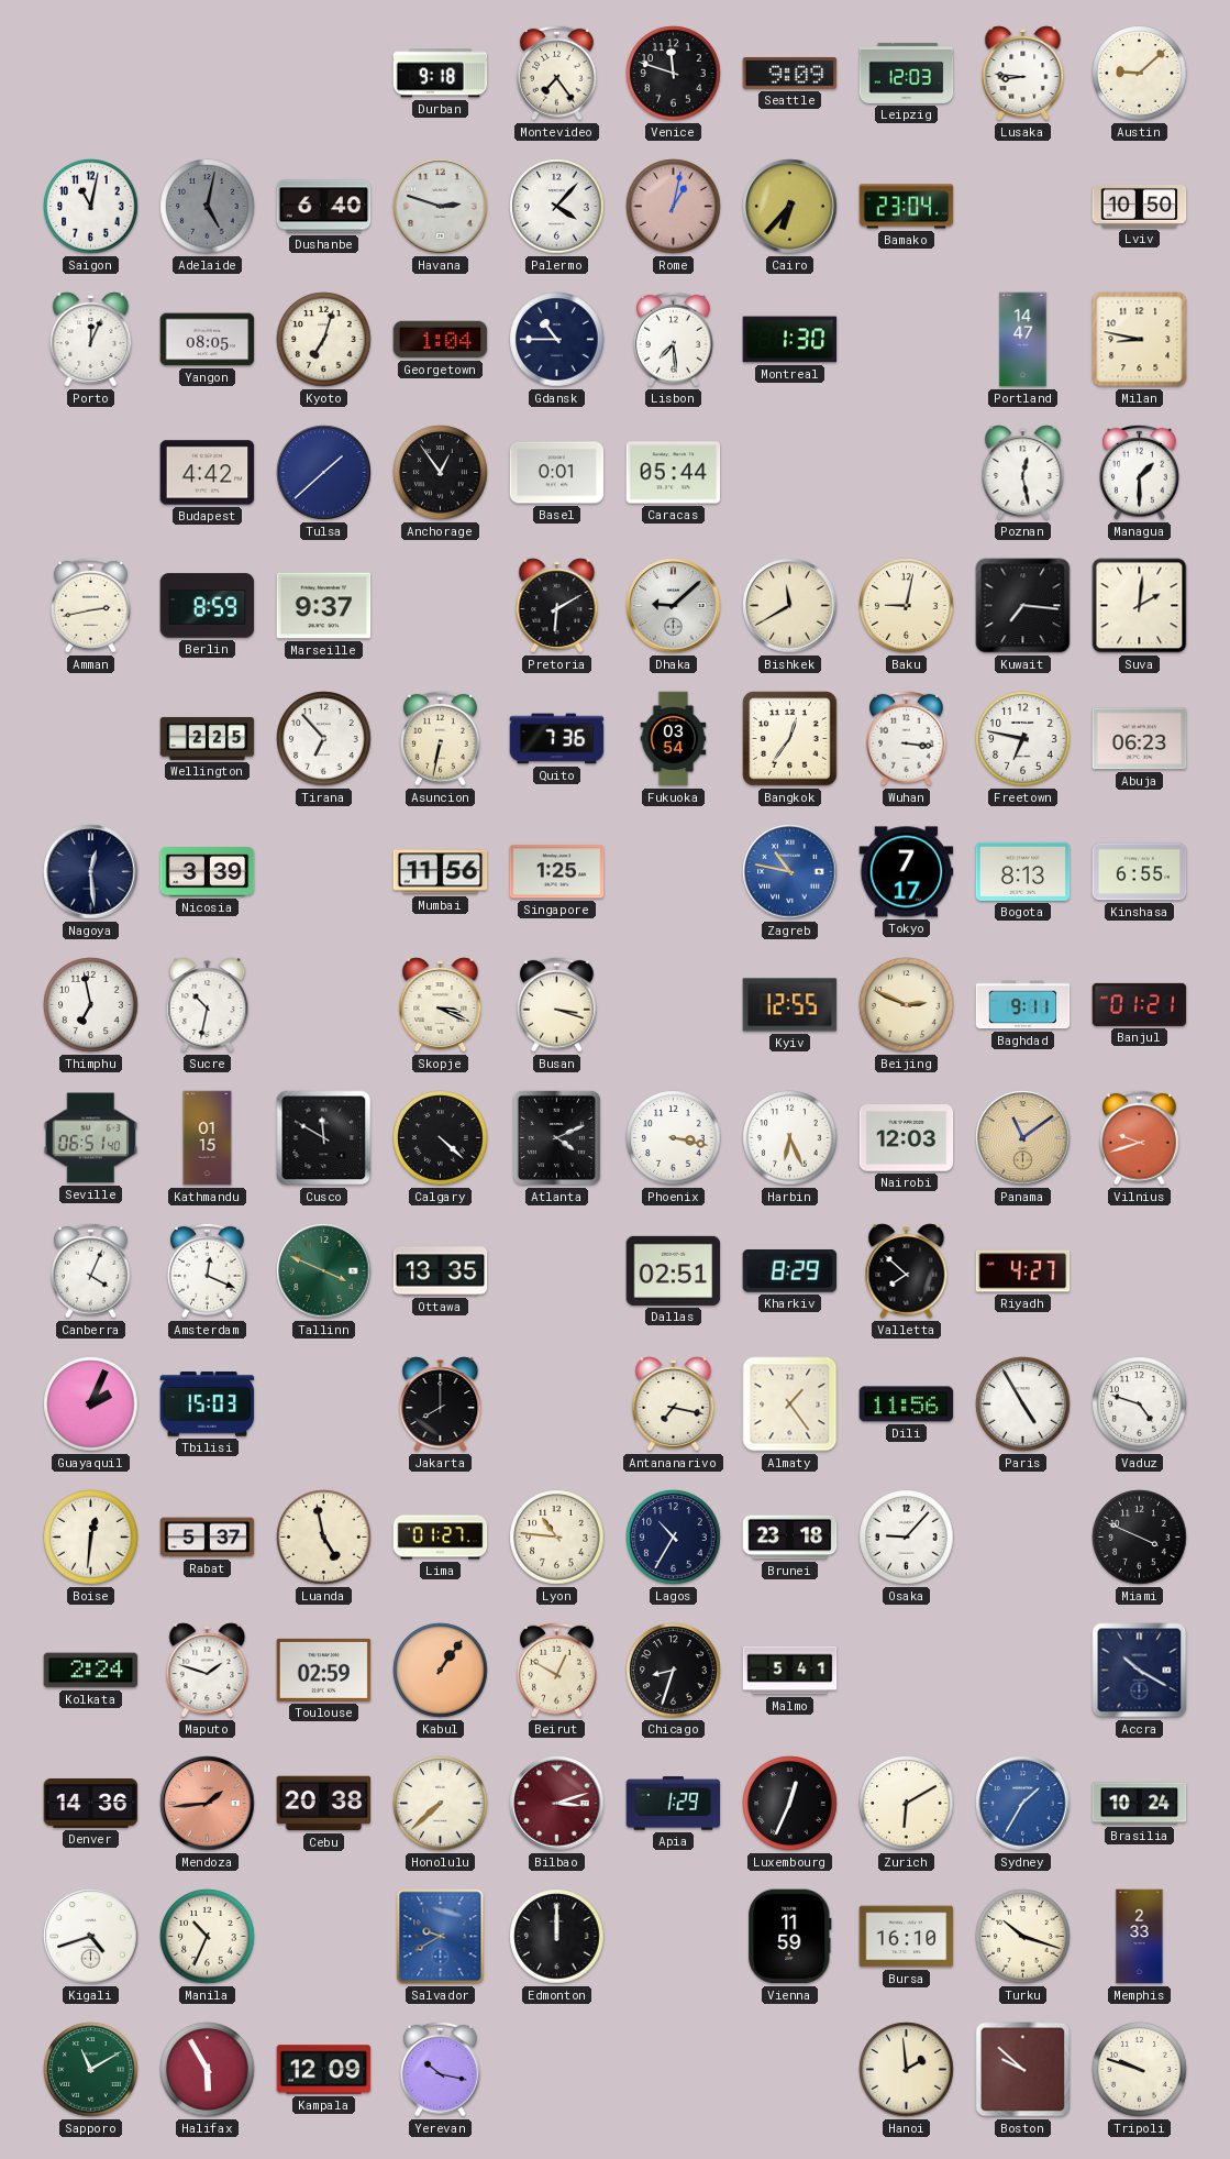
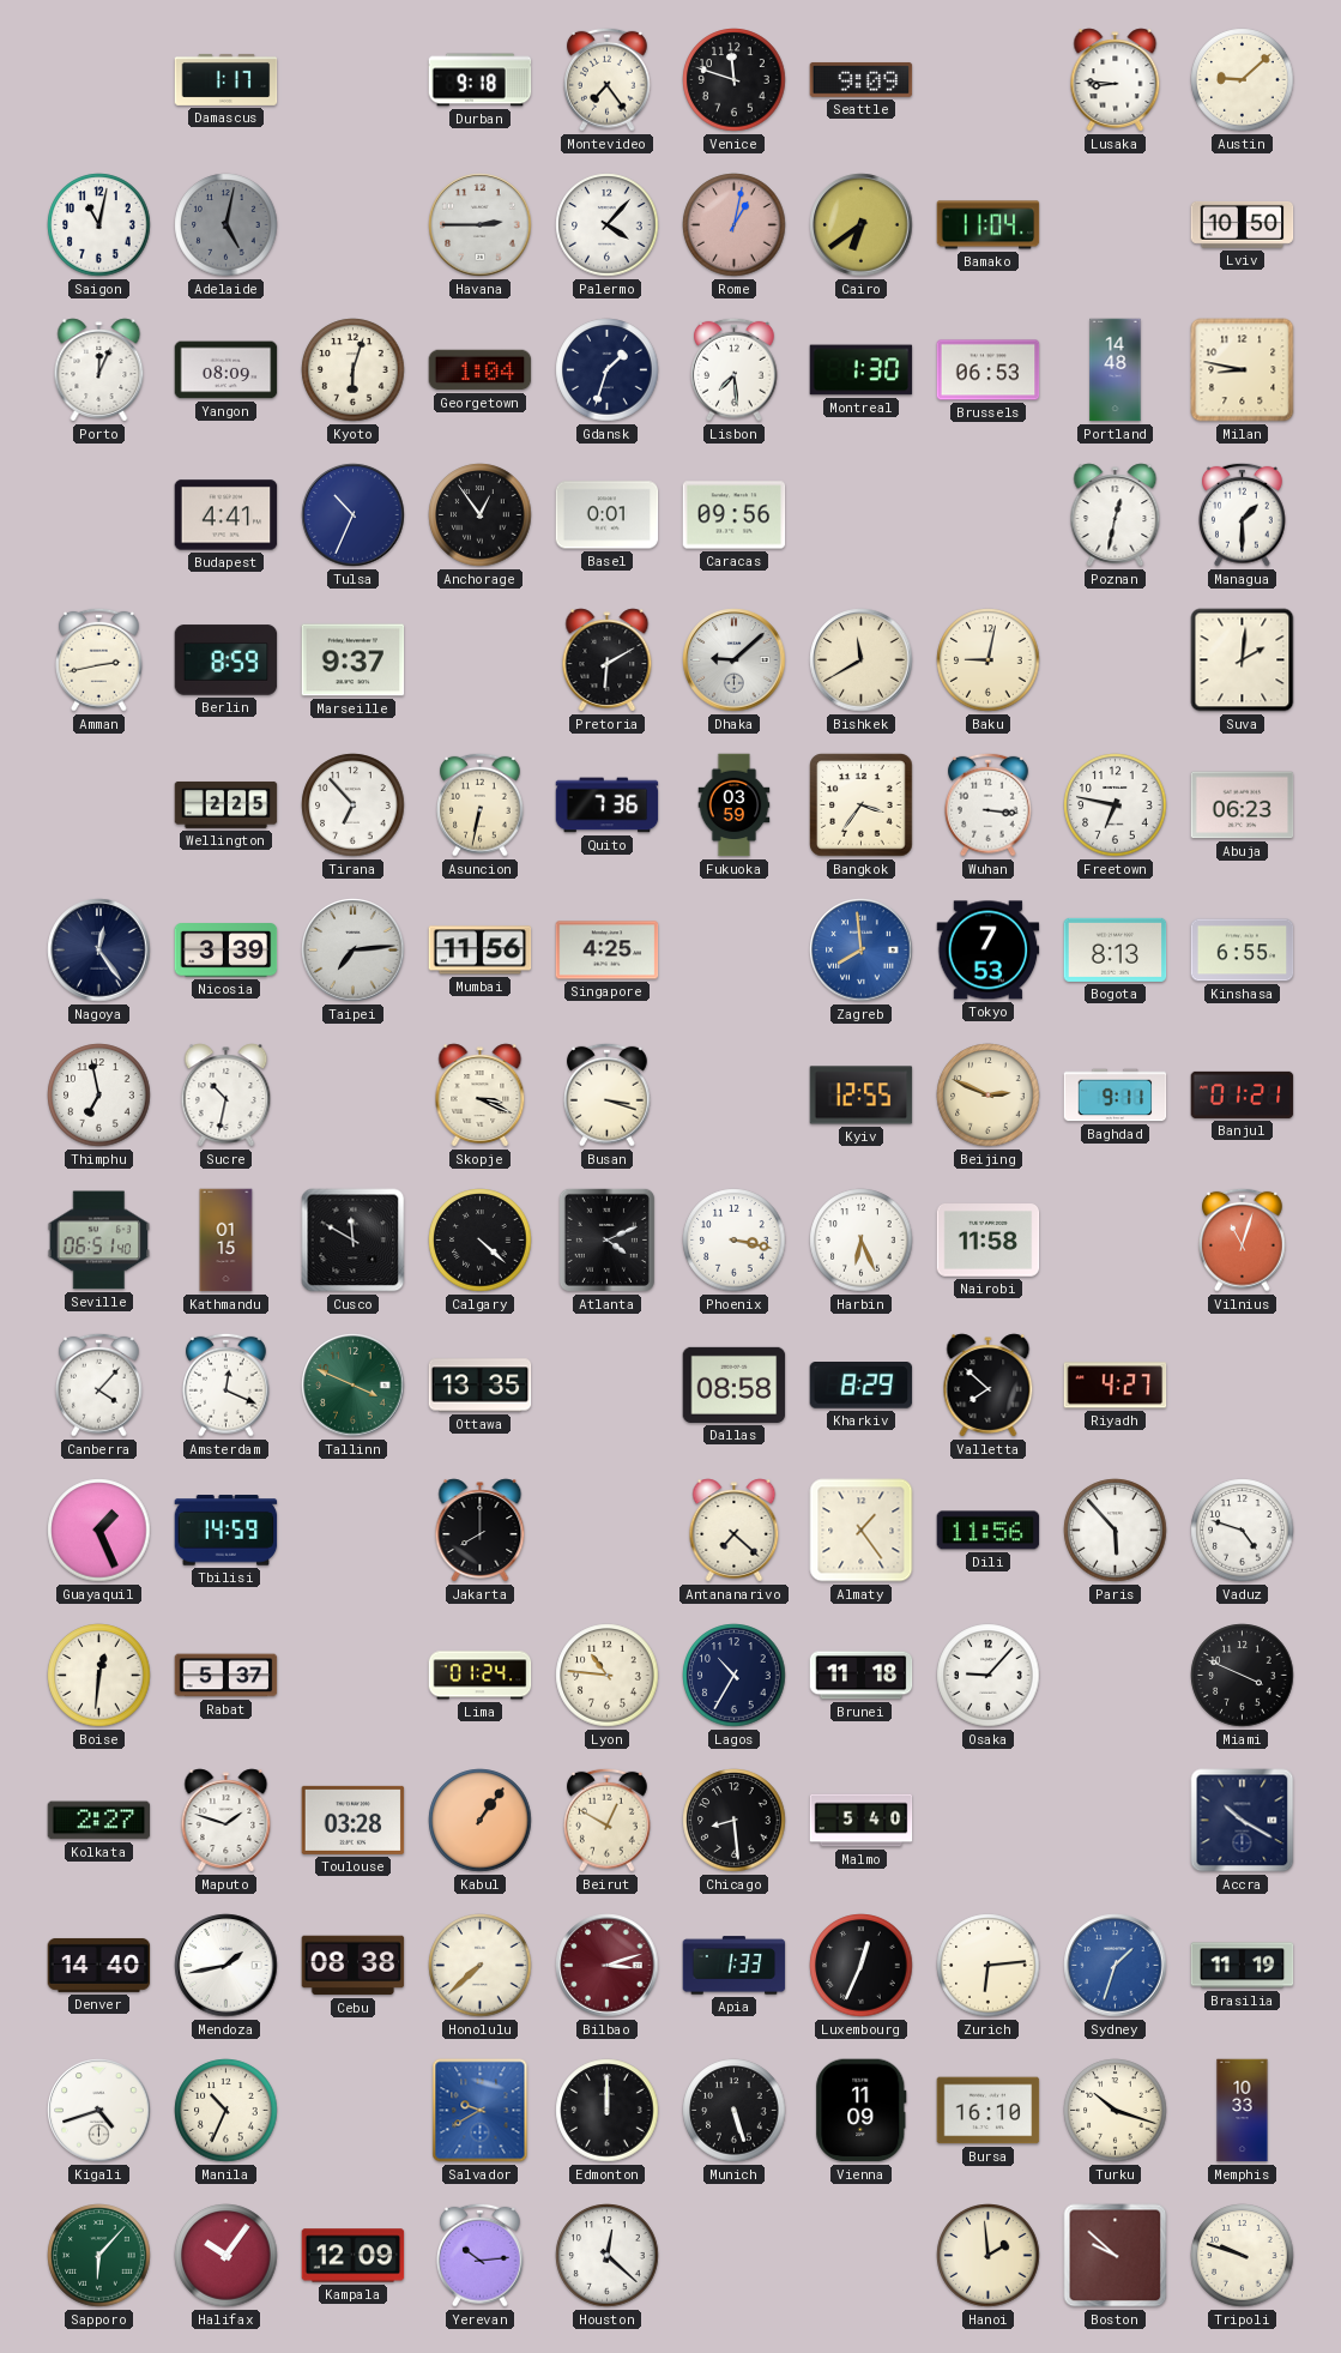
Damascus: none -> 1:17
Leipzig: 12:03 -> none
Dushanbe: 6:40 -> none
Havana: 2:48 -> 2:45
Cairo: 6:37 -> 6:39
Bamako: 23:04 -> 11:04
Yangon: 08:05 -> 08:09
Kyoto: 7:03 -> 6:03
Gdansk: 10:45 -> 1:33
Brussels: none -> 06:53
Portland: 14:47 -> 14:48
Budapest: 4:42 -> 4:41
Tulsa: 1:38 -> 10:34
Caracas: 05:44 -> 09:56
Poznan: 12:28 -> 12:32
Kuwait: 7:16 -> none
Fukuoka: 03:54 -> 03:59
Bangkok: 12:36 -> 3:36
Nagoya: 12:29 -> 12:24
Taipei: none -> 7:14
Singapore: 1:25 -> 4:25
Zagreb: 10:47 -> 7:59
Tokyo: 7:17 -> 7:53
Nairobi: 12:03 -> 11:58
Panama: 11:09 -> none
Vilnius: 9:42 -> 11:03
Canberra: 4:04 -> 4:07
Dallas: 02:51 -> 08:58
Guayaquil: 2:04 -> 1:26
Tbilisi: 15:03 -> 14:59
Antananarivo: 7:17 -> 7:22
Paris: 4:55 -> 5:53
Luanda: 4:58 -> none
Lima: 01:27 -> 01:24
Brunei: 23:18 -> 11:18
Kolkata: 2:24 -> 2:27
Toulouse: 02:59 -> 03:28
Chicago: 8:33 -> 8:29
Malmo: 5:41 -> 5:40
Denver: 14:36 -> 14:40
Mendoza: 1:44 -> 1:43
Mendoza dial: salmon -> white
Cebu: 20:38 -> 08:38
Apia: 1:29 -> 1:33
Zurich: 6:10 -> 6:14
Sydney: 1:35 -> 1:33
Brasilia: 10:24 -> 11:19
Munich: none -> 5:27
Vienna: 11:59 -> 11:09
Memphis: 2:33 -> 10:33
Sapporo: 11:10 -> 6:07
Halifax: 5:55 -> 10:06
Yerevan: 10:17 -> 10:14
Houston: none -> 12:22
